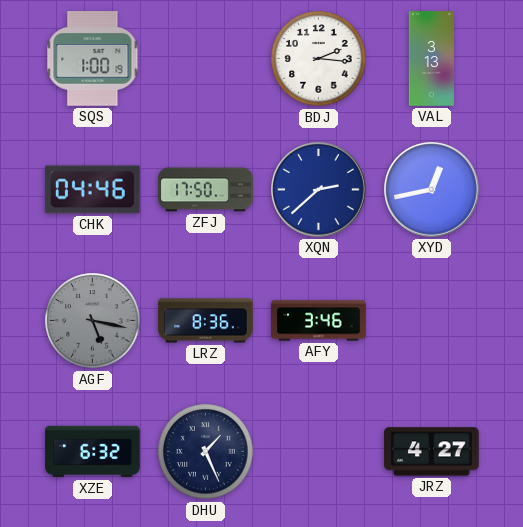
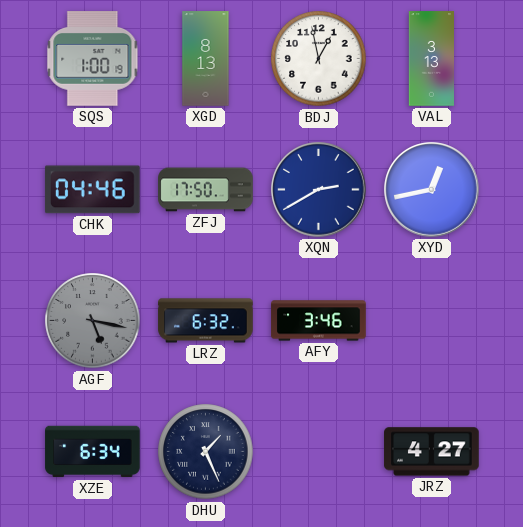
XGD: none -> 8:13
BDJ: 2:16 -> 12:58
XQN: 2:38 -> 2:40
LRZ: 8:36 -> 6:32
XZE: 6:32 -> 6:34
